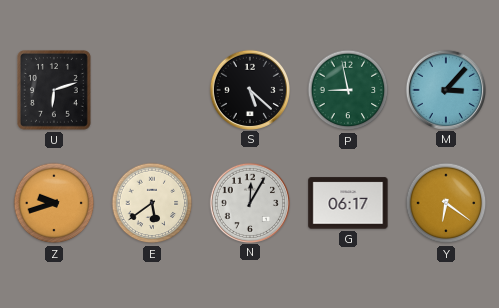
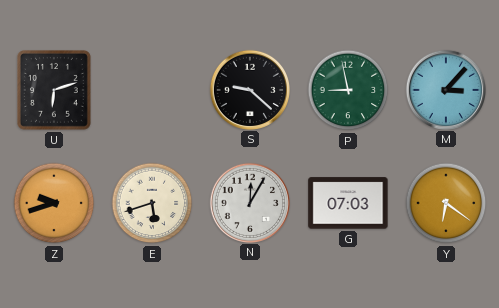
S: 5:22 -> 9:22
E: 5:39 -> 5:42
G: 06:17 -> 07:03
